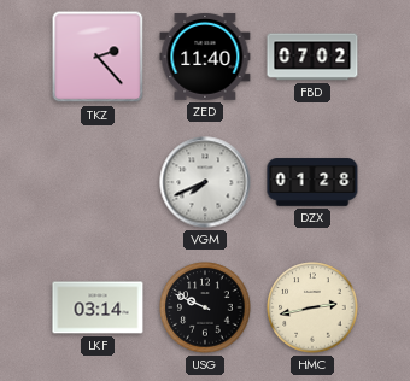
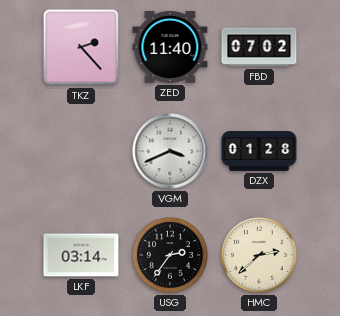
VGM: 7:41 -> 3:41
USG: 9:49 -> 2:36
HMC: 2:43 -> 2:38
